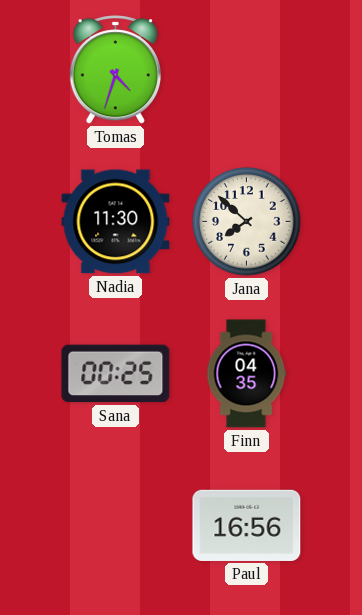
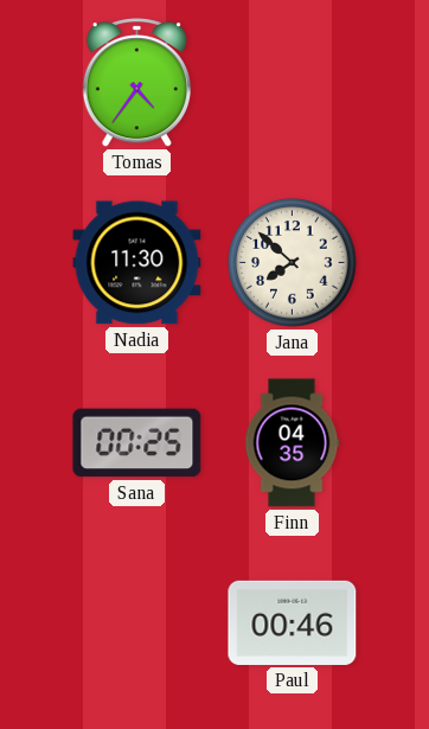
Tomas: 4:33 -> 4:36
Paul: 16:56 -> 00:46
